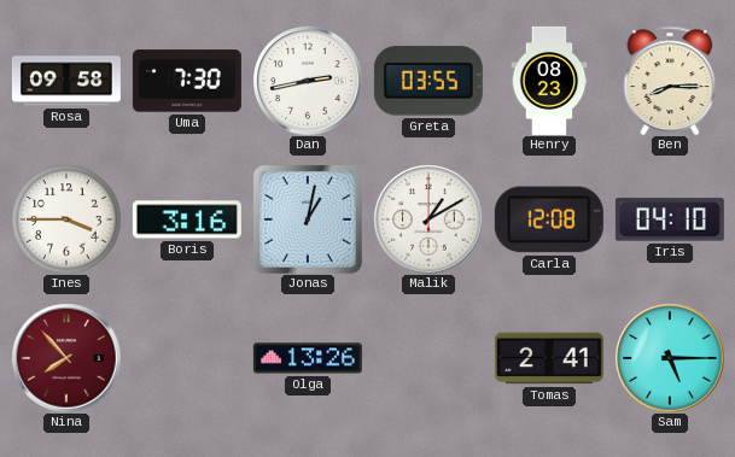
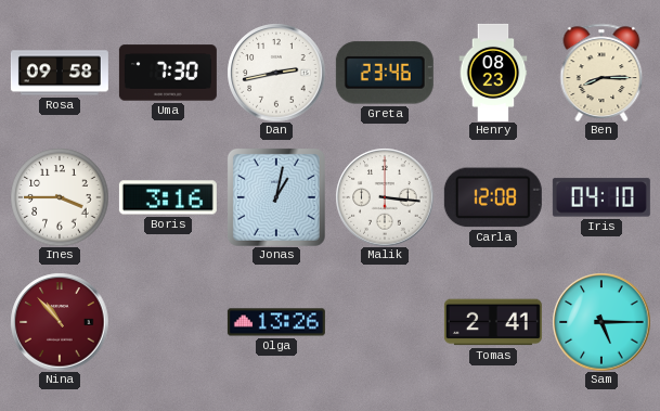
Greta: 03:55 -> 23:46
Malik: 1:10 -> 3:16
Nina: 7:53 -> 10:53
